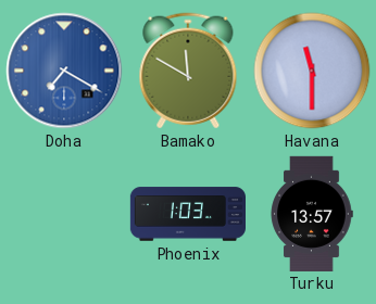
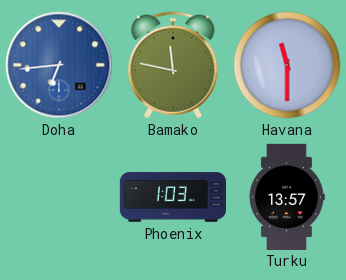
Doha: 7:20 -> 6:44
Bamako: 11:50 -> 11:47
